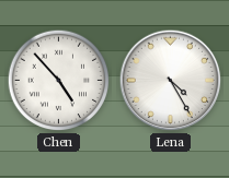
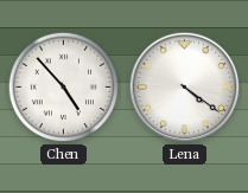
Lena: 4:25 -> 4:21
